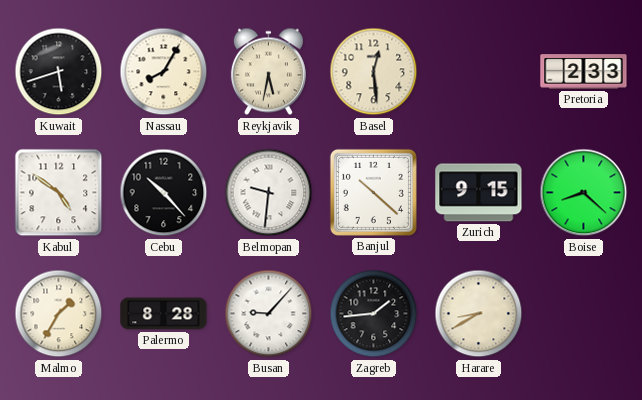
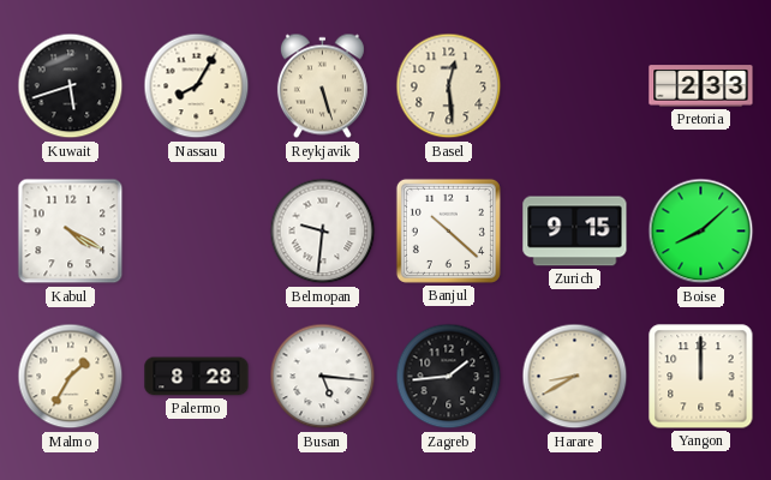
Reykjavik: 5:32 -> 5:27
Kabul: 4:51 -> 4:20
Cebu: 10:23 -> none
Boise: 8:22 -> 8:08
Busan: 9:07 -> 5:16
Yangon: none -> 12:00
